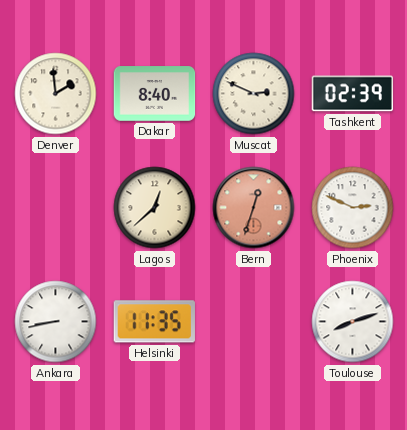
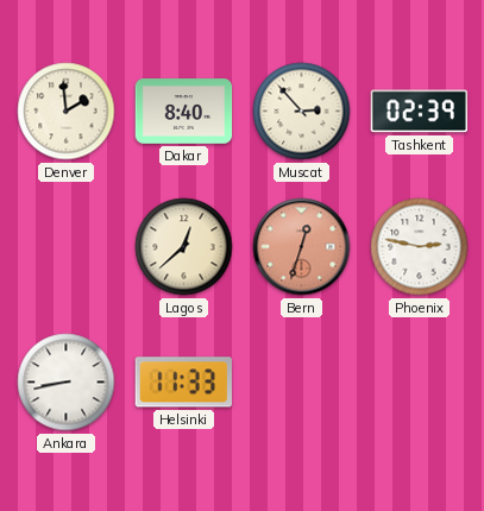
Muscat: 2:49 -> 2:53
Phoenix: 2:49 -> 2:47
Helsinki: 11:35 -> 11:33
Toulouse: 8:12 -> none
